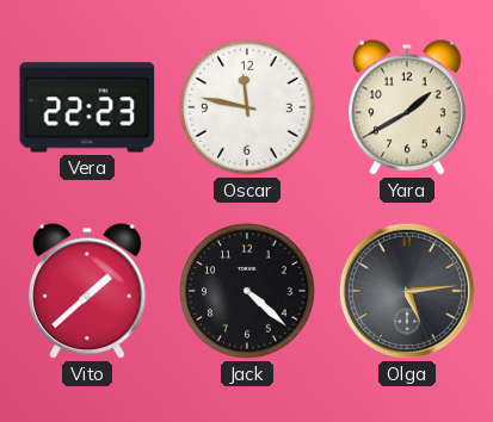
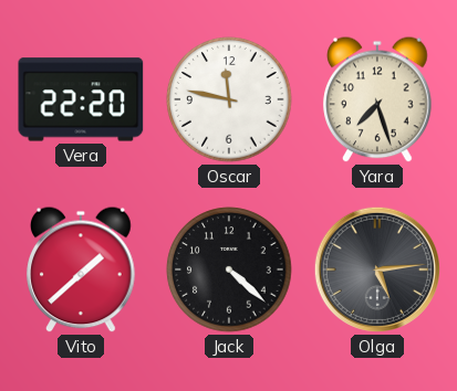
Vera: 22:23 -> 22:20
Yara: 1:40 -> 7:27
